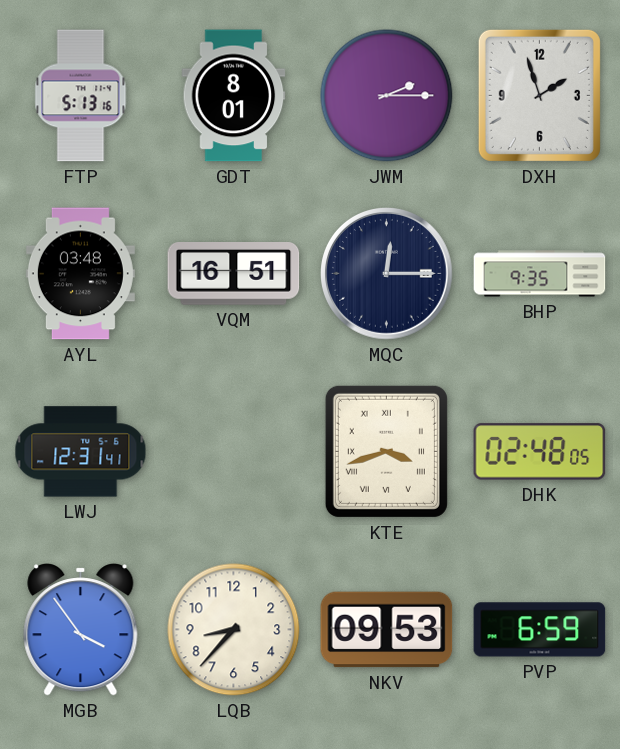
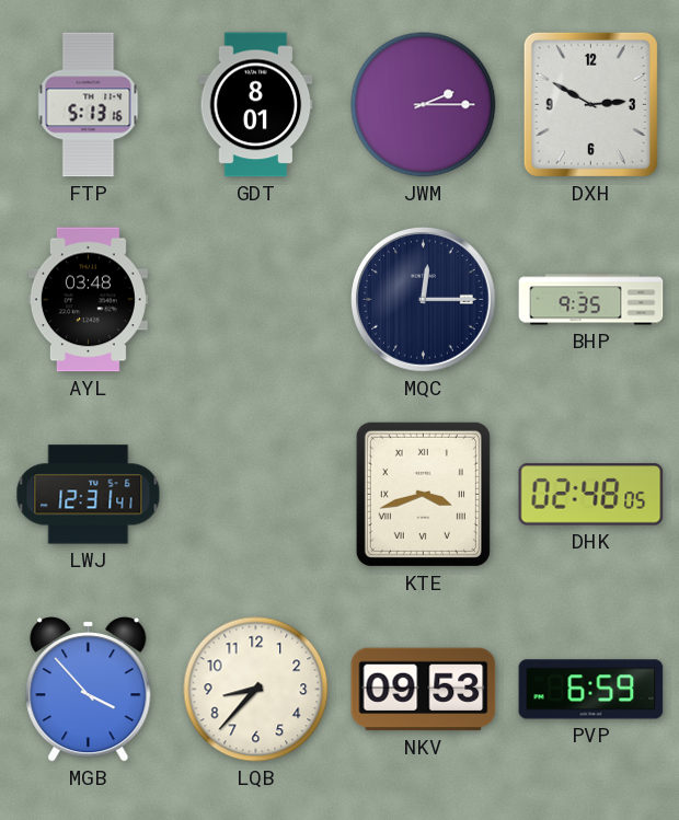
DXH: 1:57 -> 2:50
VQM: 16:51 -> none
MGB: 3:54 -> 3:53
